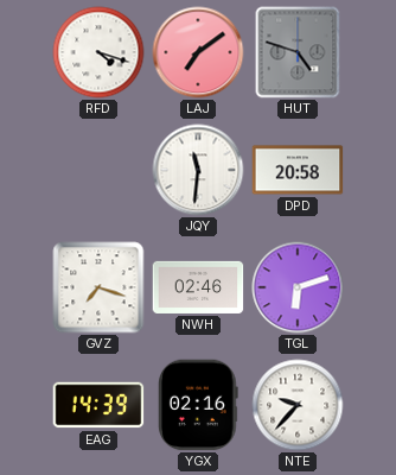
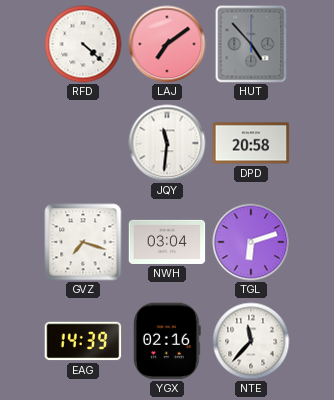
RFD: 4:18 -> 4:22
HUT: 4:48 -> 4:53
NWH: 02:46 -> 03:04
NTE: 9:37 -> 11:37
